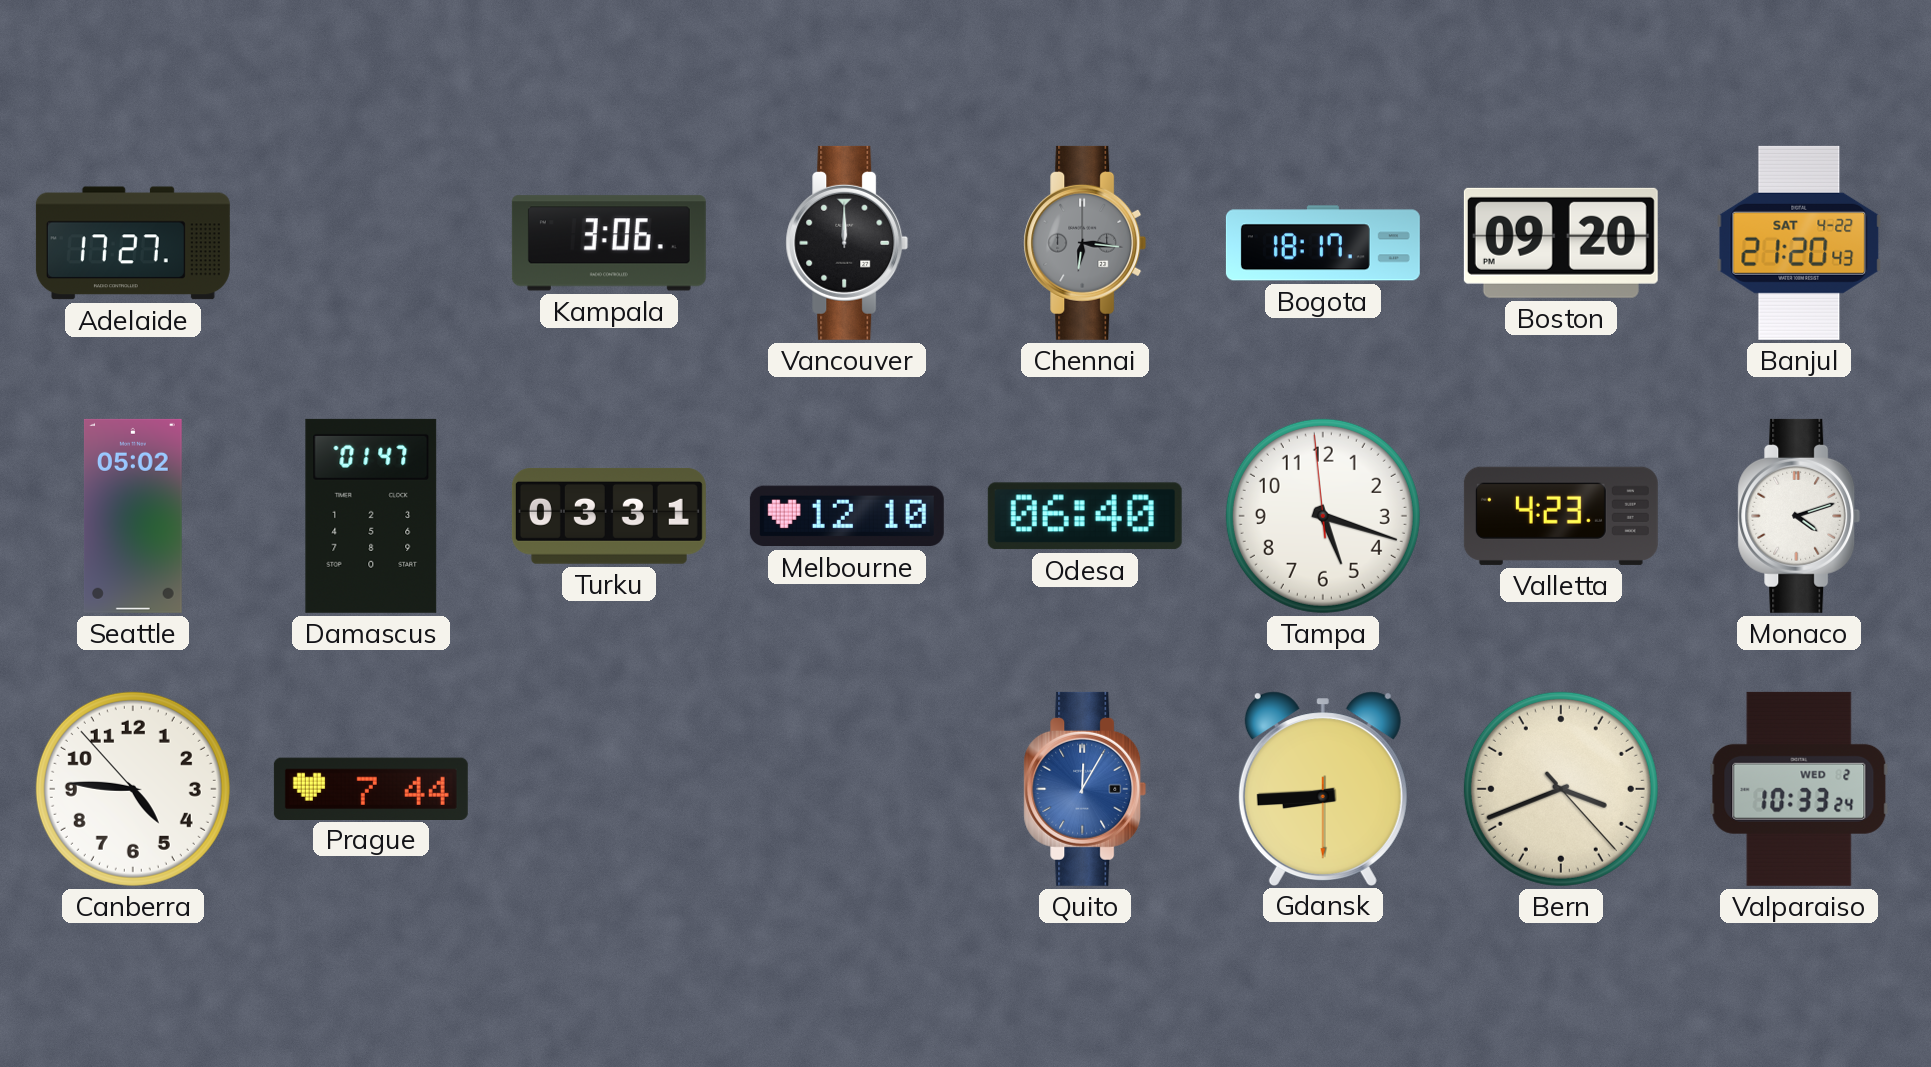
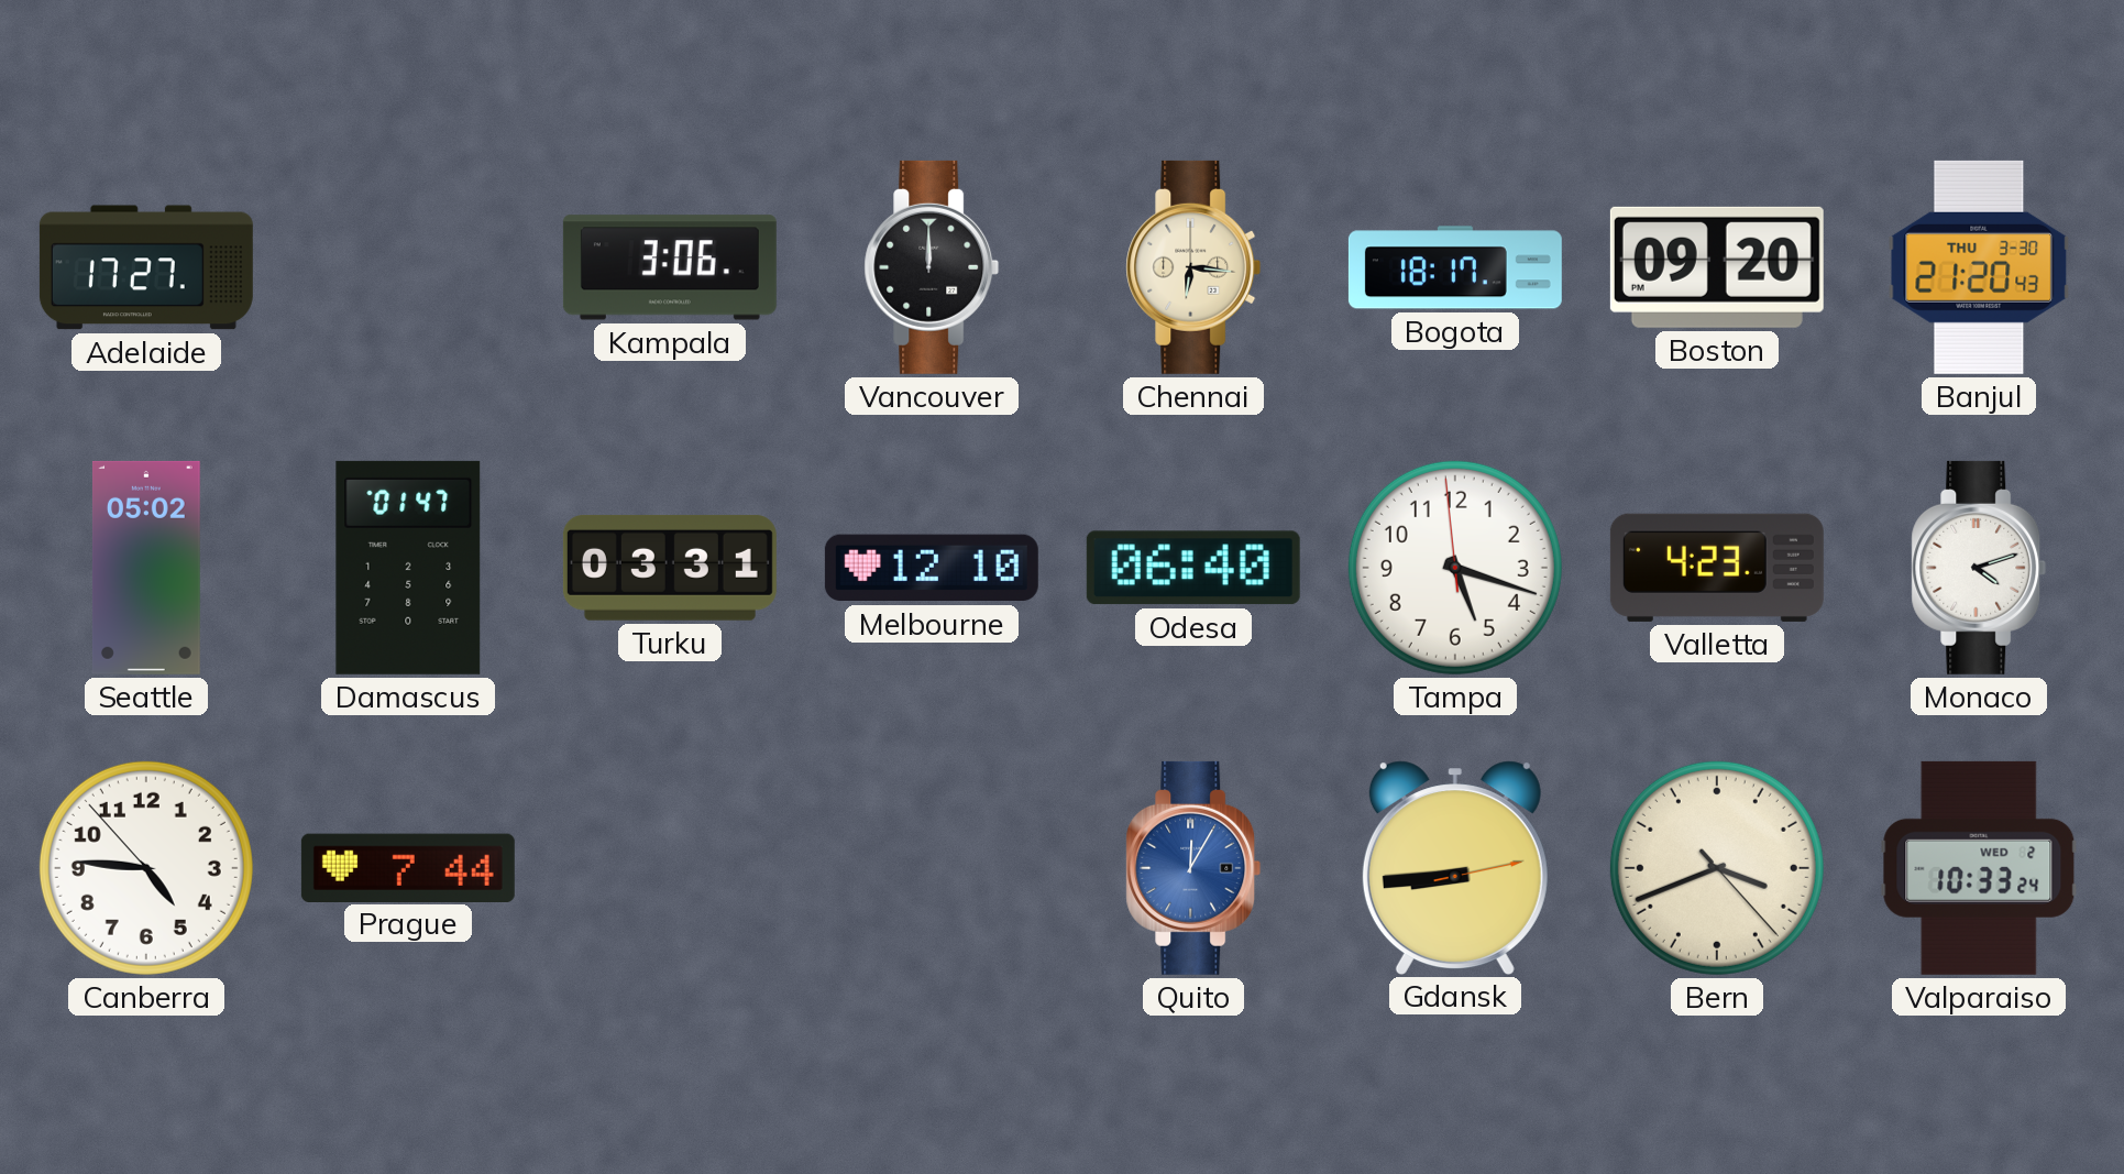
Chennai dial: grey -> cream
Banjul date: SAT 4-22 -> THU 3-30
Gdansk: 8:44:30 -> 8:44:13
